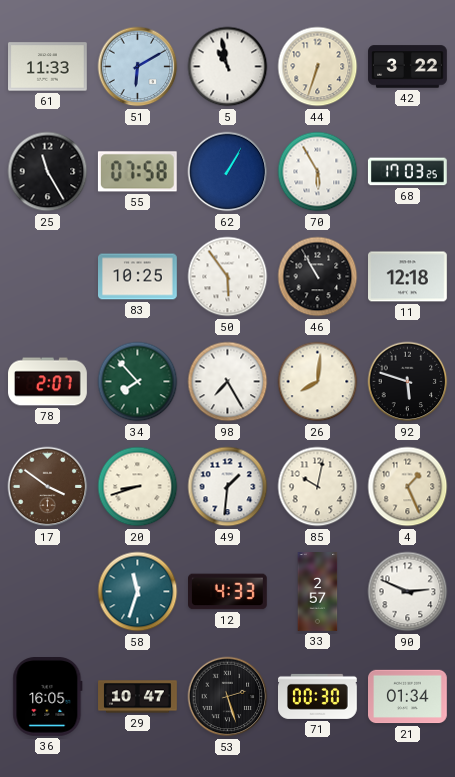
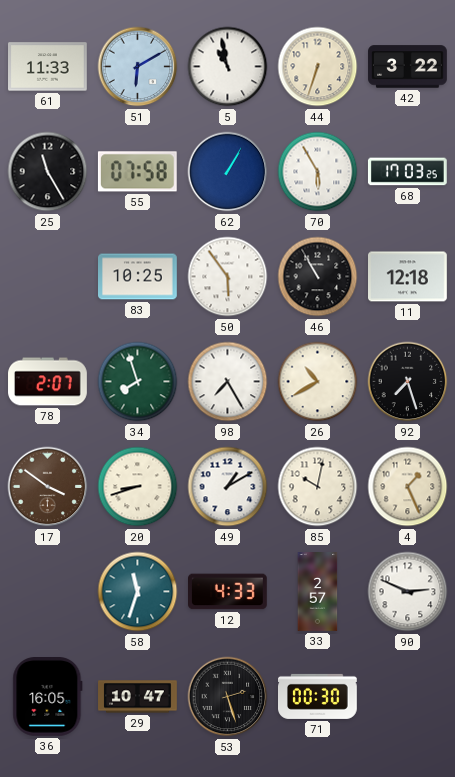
34: 7:53 -> 7:57
26: 8:01 -> 10:40
92: 5:48 -> 7:27
49: 1:31 -> 1:10
21: 01:34 -> none
